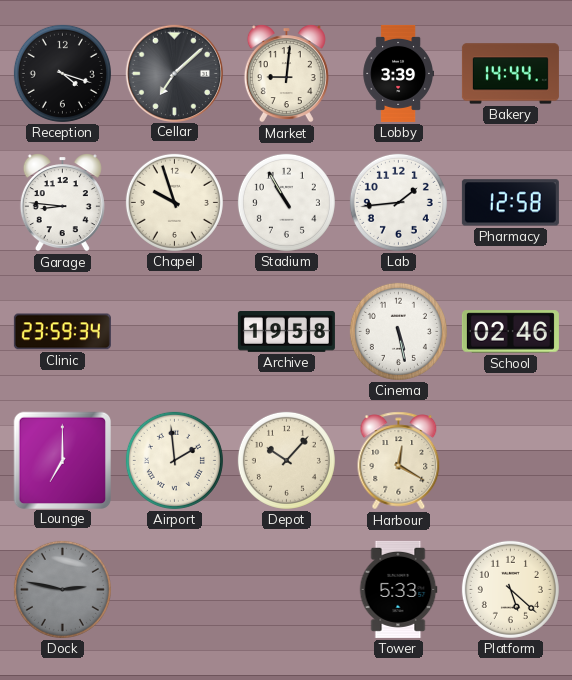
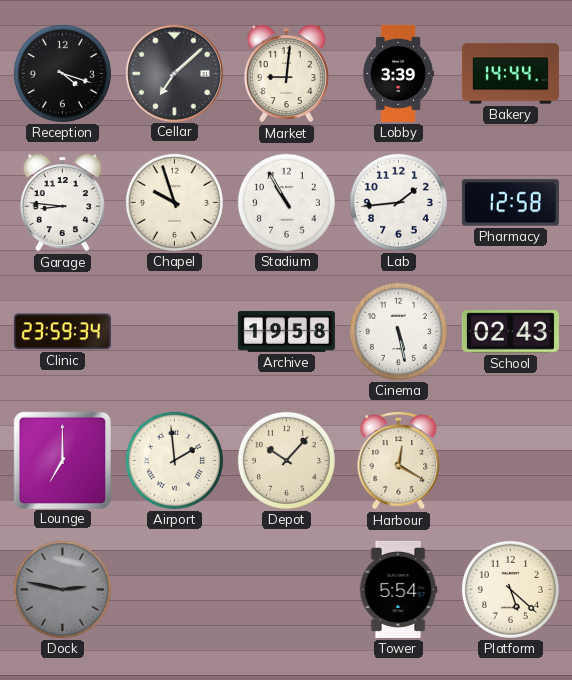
School: 02:46 -> 02:43
Tower: 5:33 -> 5:54
